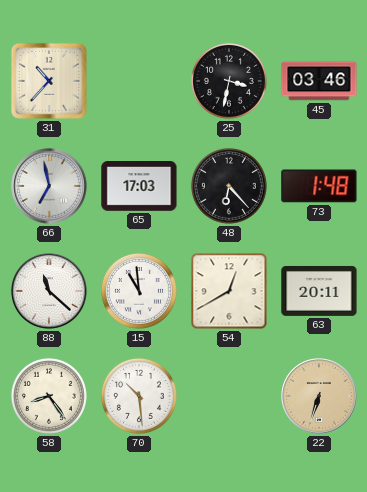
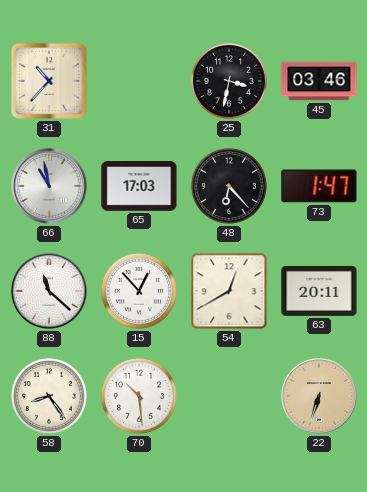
66: 6:58 -> 10:58
73: 1:48 -> 1:47
15: 10:59 -> 12:53
